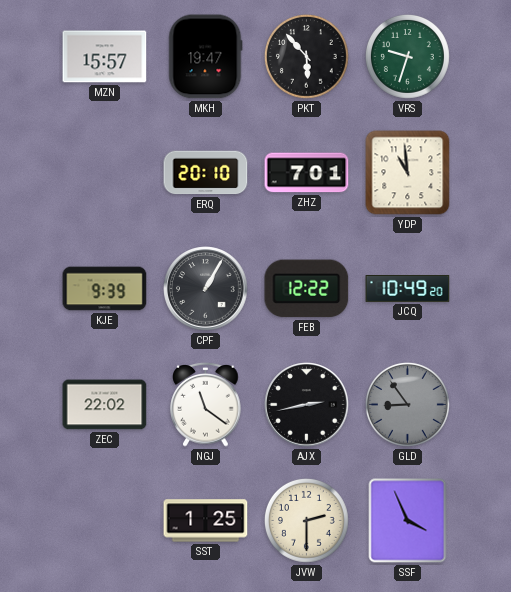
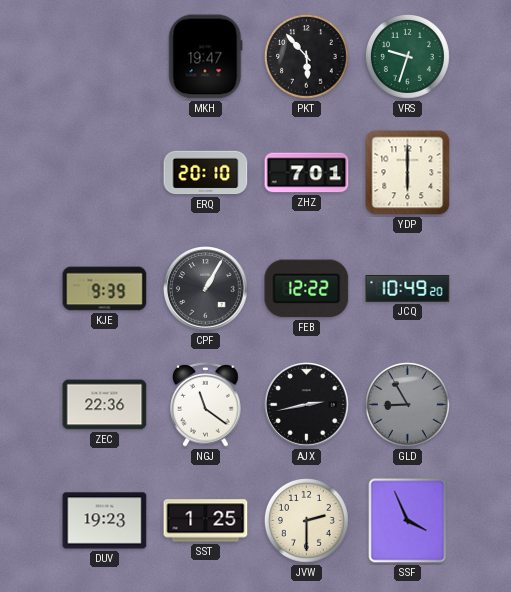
MZN: 15:57 -> none
YDP: 10:59 -> 6:00
ZEC: 22:02 -> 22:36
GLD: 8:54 -> 8:55
DUV: none -> 19:23
